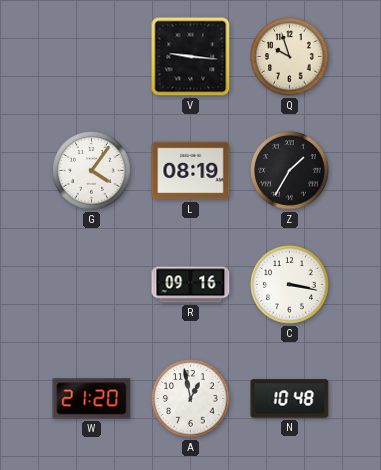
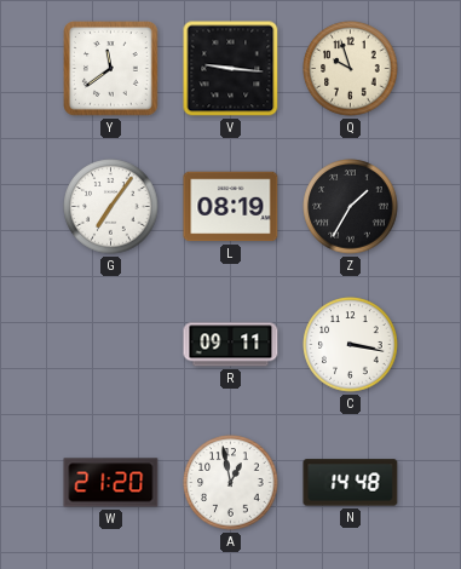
Y: none -> 11:39
G: 4:06 -> 7:06
R: 09:16 -> 09:11
N: 10:48 -> 14:48
